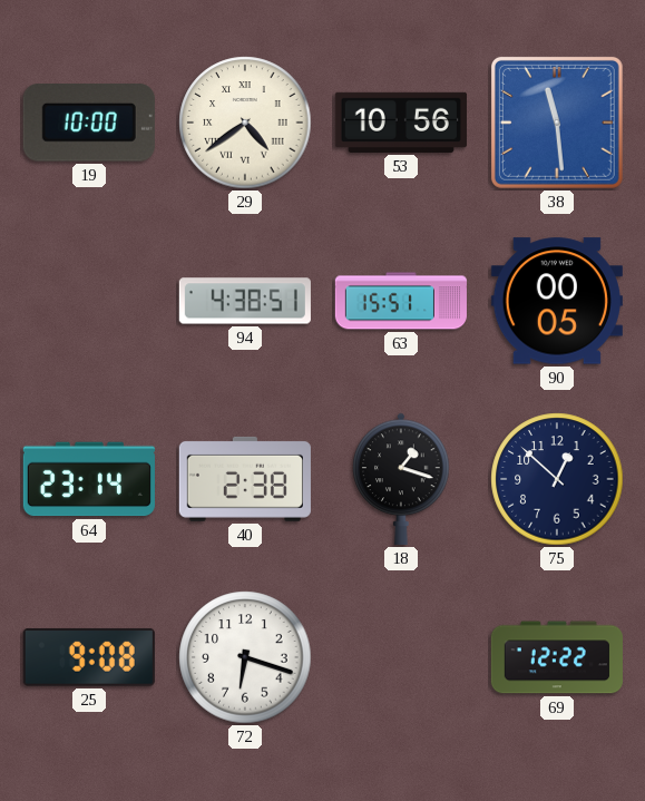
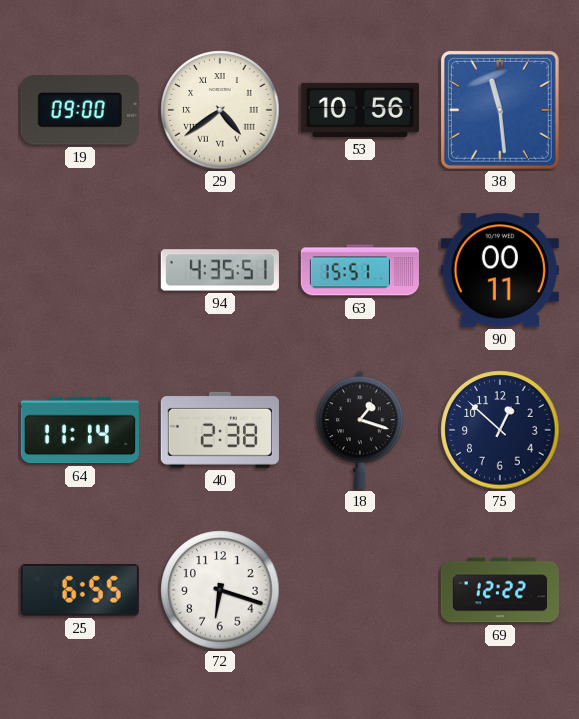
19: 10:00 -> 09:00
94: 4:38 -> 4:35
90: 00:05 -> 00:11
64: 23:14 -> 11:14
25: 9:08 -> 6:55
